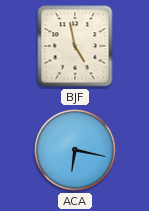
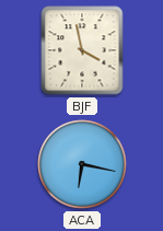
BJF: 4:58 -> 3:58
